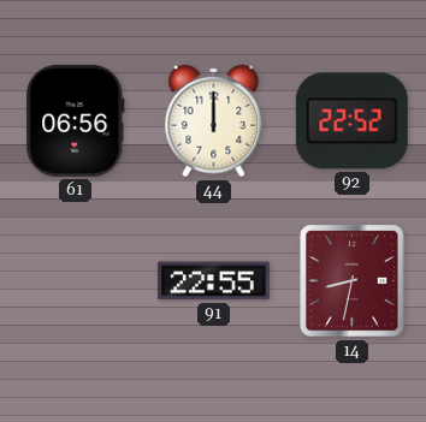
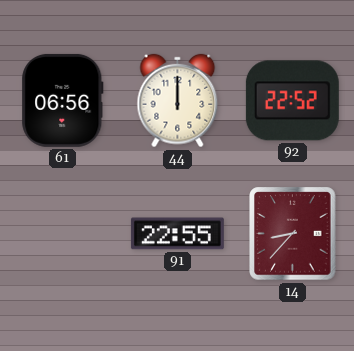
14: 8:32 -> 8:37
